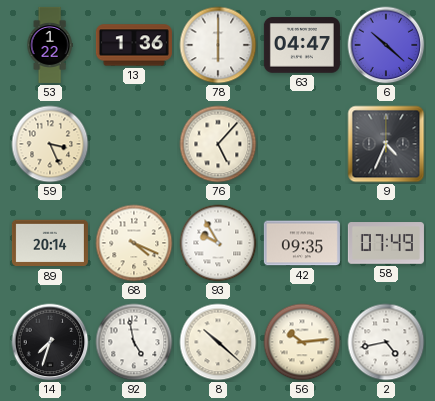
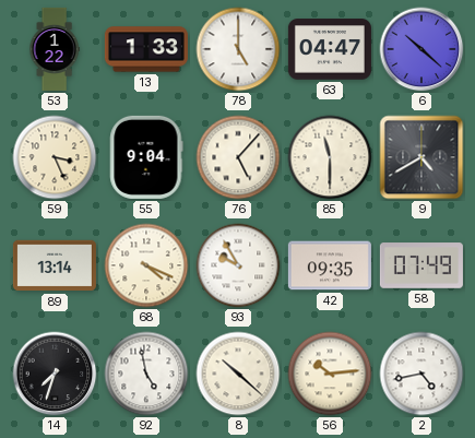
13: 1:36 -> 1:33
78: 6:00 -> 5:00
55: none -> 9:04
85: none -> 11:30
9: 4:34 -> 4:40
89: 20:14 -> 13:14
